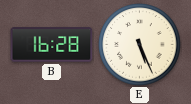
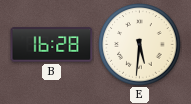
E: 5:26 -> 5:31
